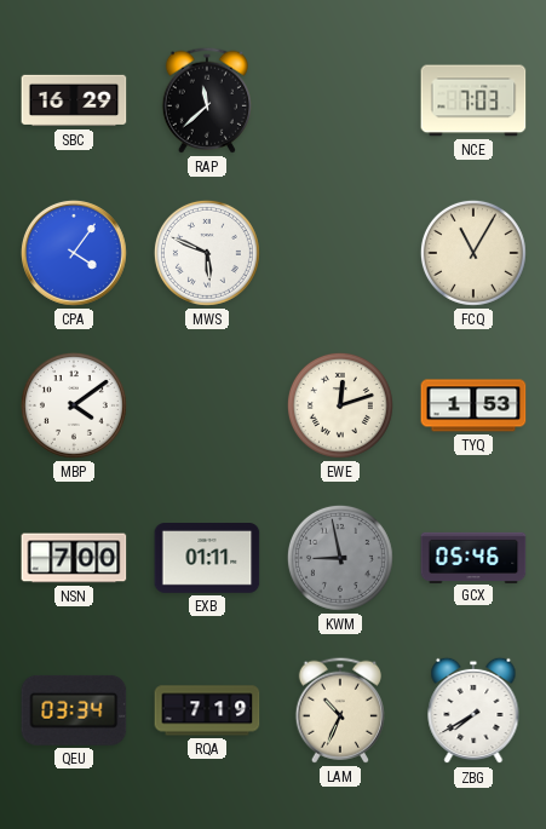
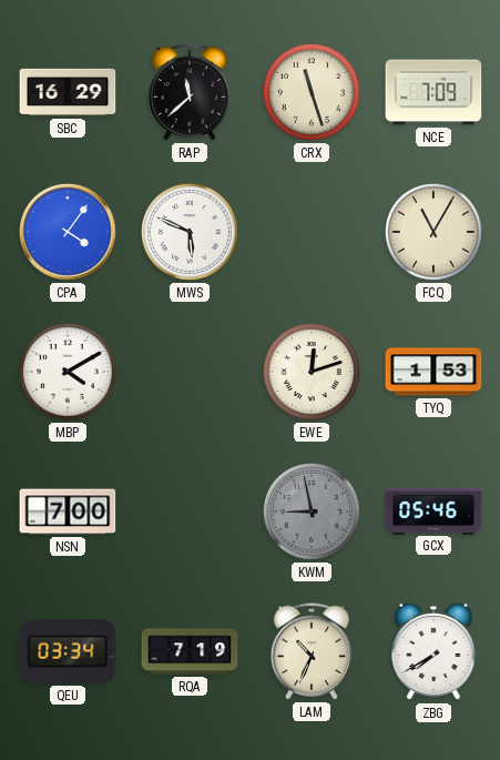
CRX: none -> 11:27
NCE: 7:03 -> 7:09
MBP: 4:09 -> 4:10
EXB: 01:11 -> none
